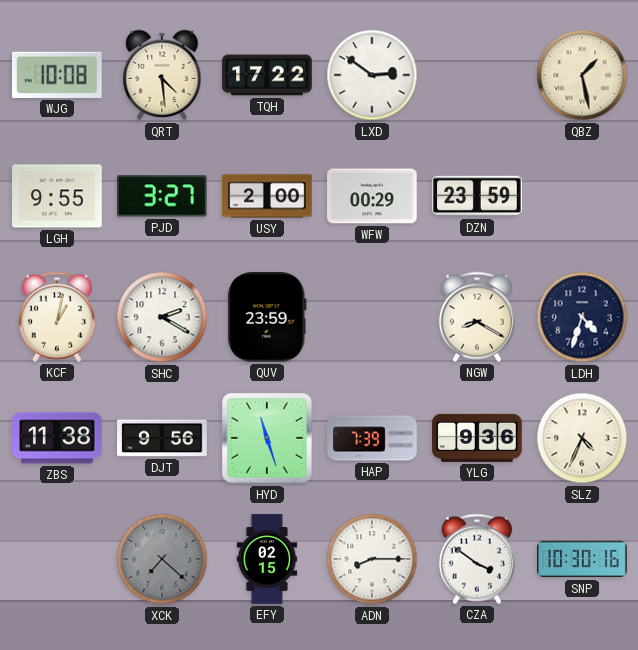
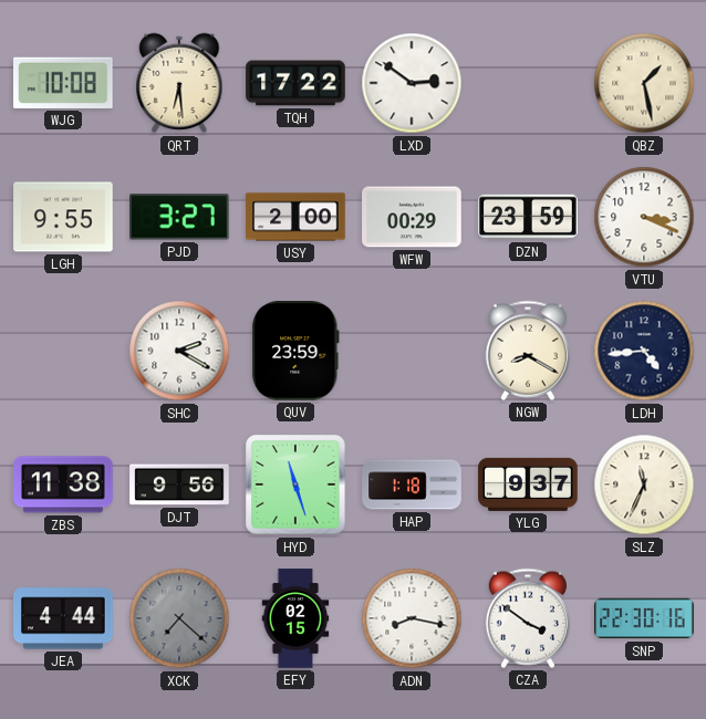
QRT: 4:29 -> 6:29
VTU: none -> 3:19
KCF: 1:02 -> none
LDH: 4:33 -> 4:44
HAP: 7:39 -> 1:18
YLG: 9:36 -> 9:37
SLZ: 4:34 -> 11:34
JEA: none -> 4:44
ADN: 8:15 -> 8:17
SNP: 10:30 -> 22:30
